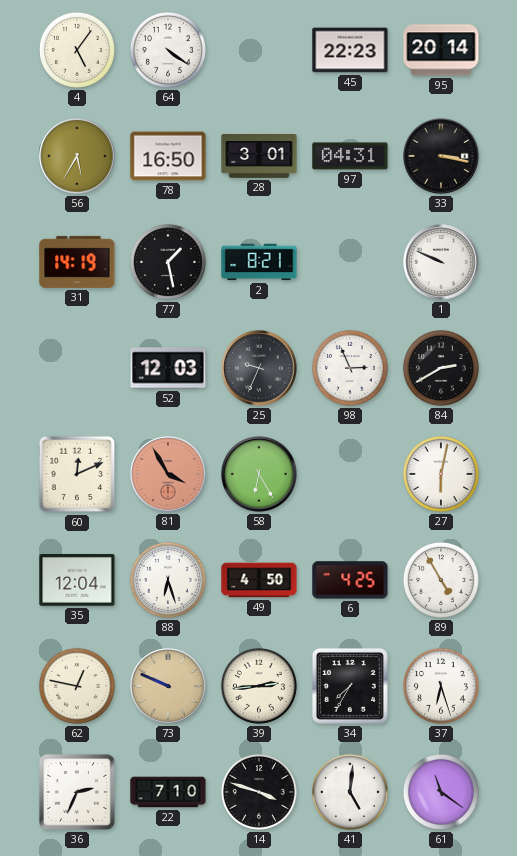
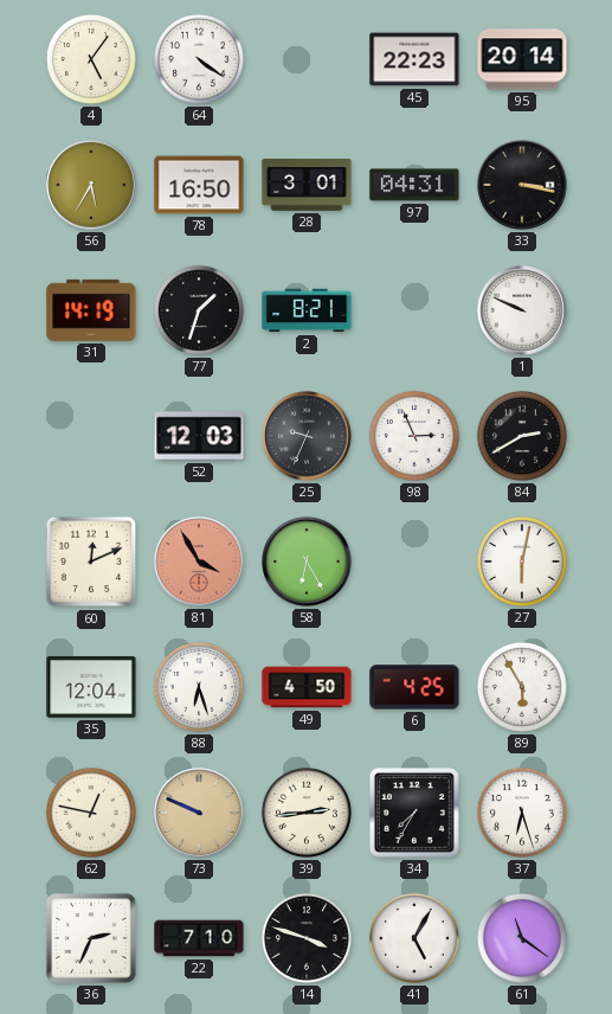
77: 1:28 -> 1:33
89: 4:55 -> 5:55
41: 5:01 -> 5:05
